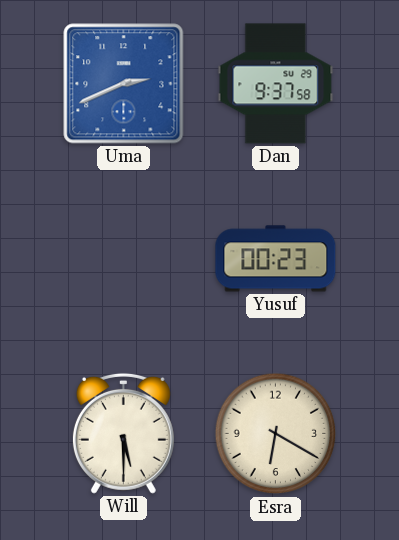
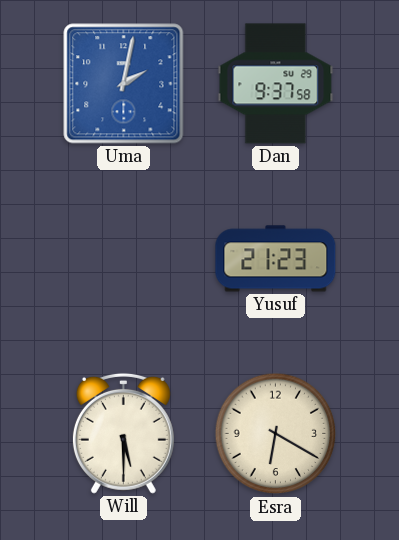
Uma: 2:41 -> 2:02
Yusuf: 00:23 -> 21:23
